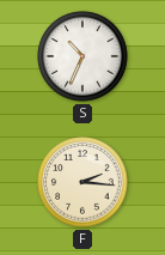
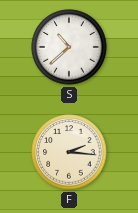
S: 10:34 -> 10:38
